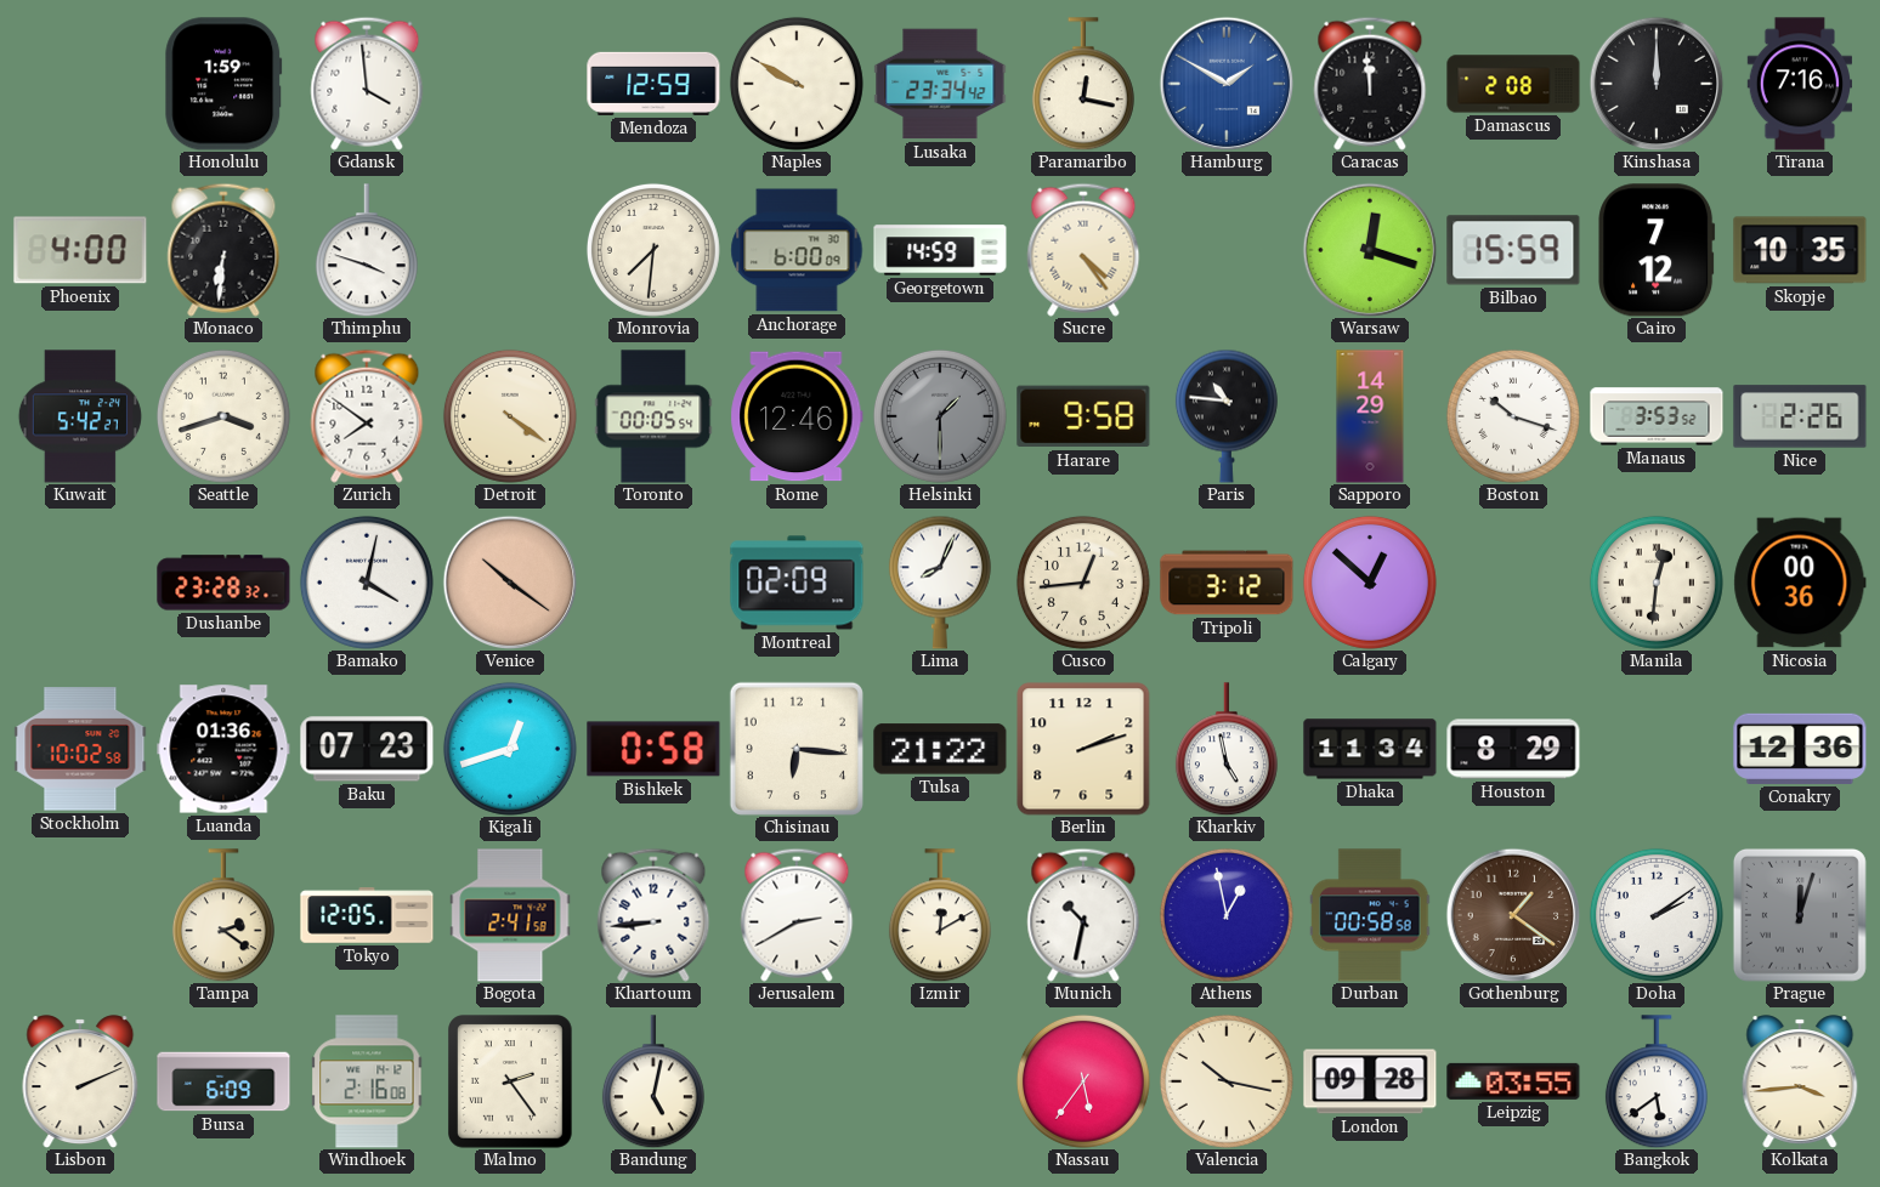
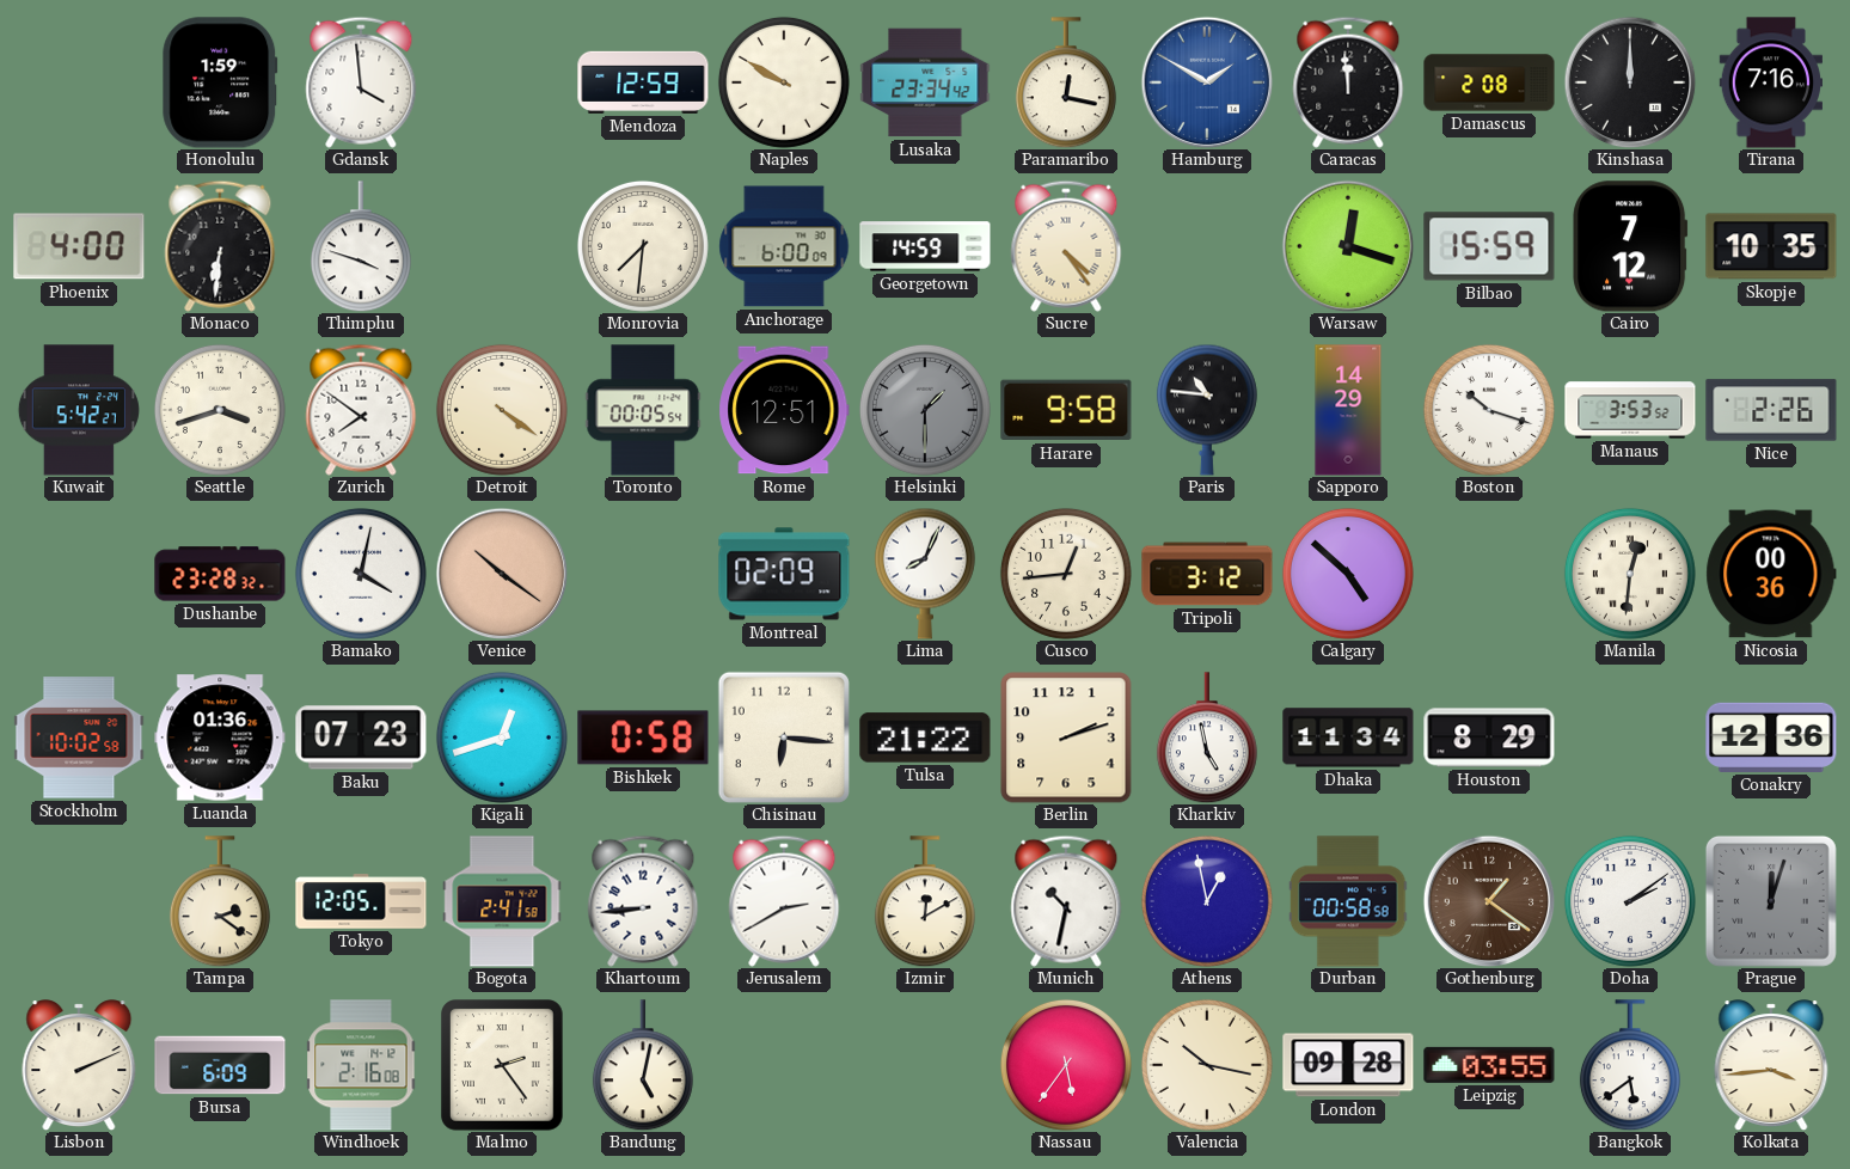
Rome: 12:46 -> 12:51
Calgary: 12:52 -> 4:52
